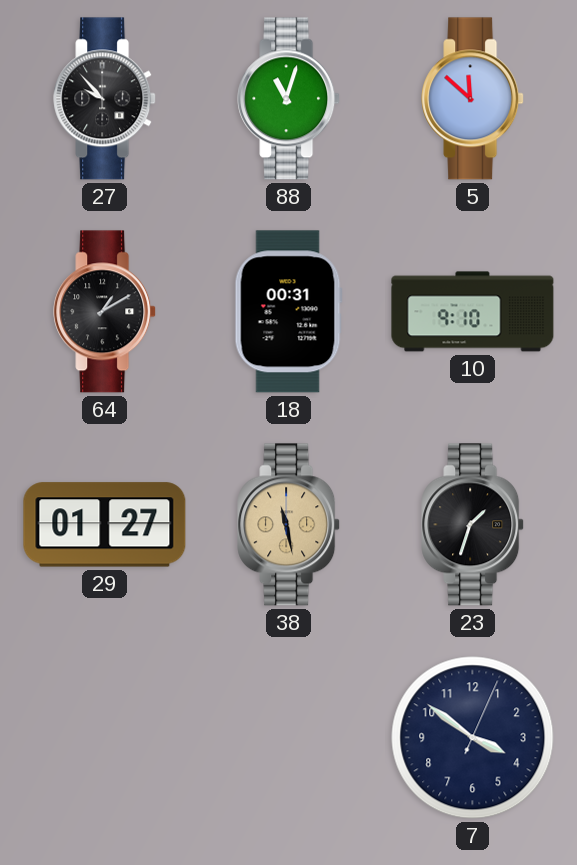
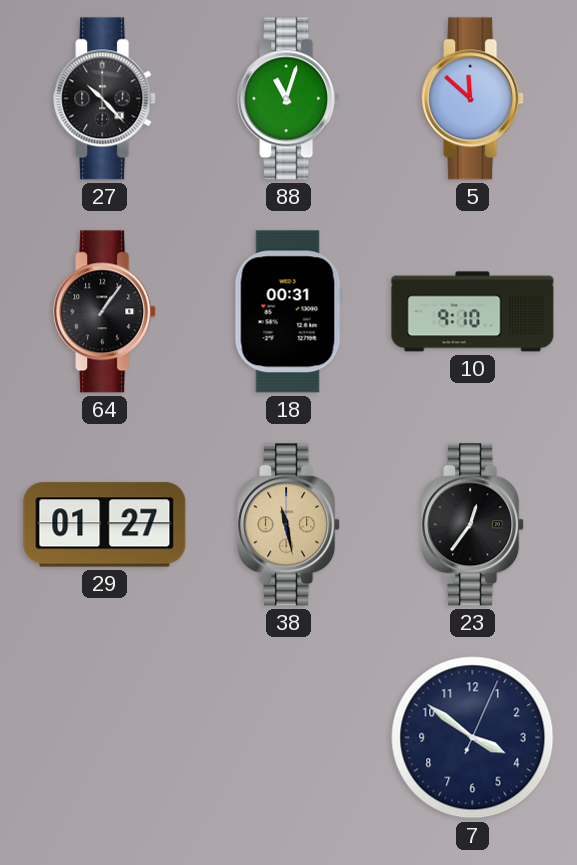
27: 9:53 -> 10:23
64: 1:10 -> 1:06
23: 1:33 -> 12:36
